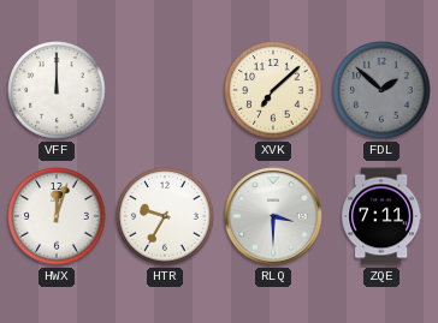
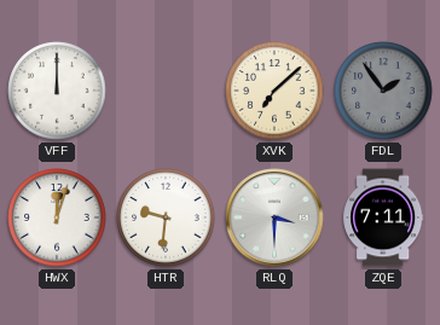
FDL: 1:52 -> 1:54
HTR: 9:35 -> 9:31
